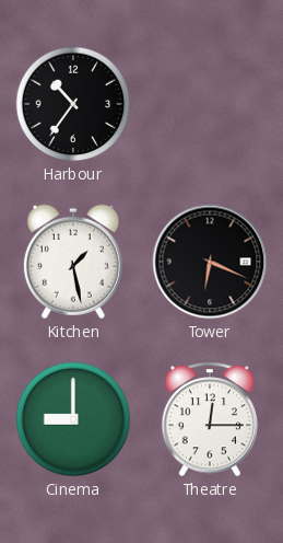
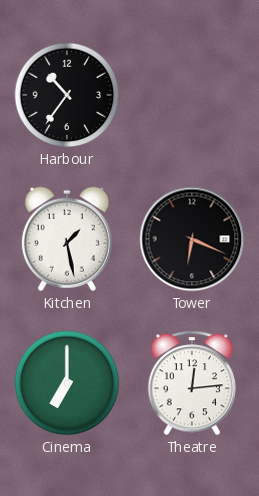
Cinema: 9:00 -> 7:00
Theatre: 12:15 -> 12:14
